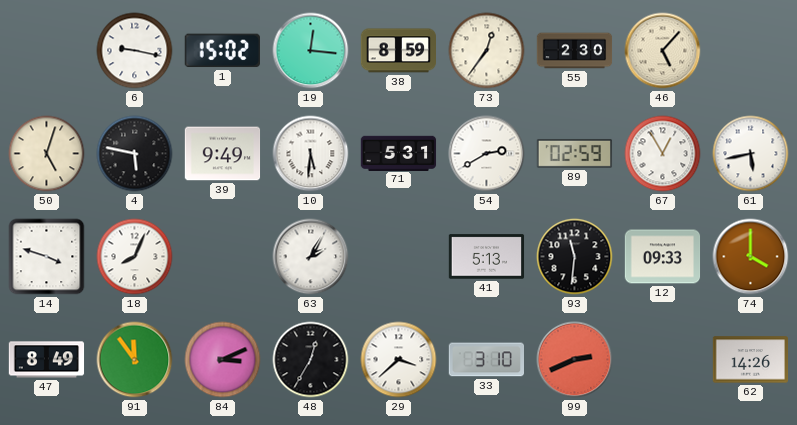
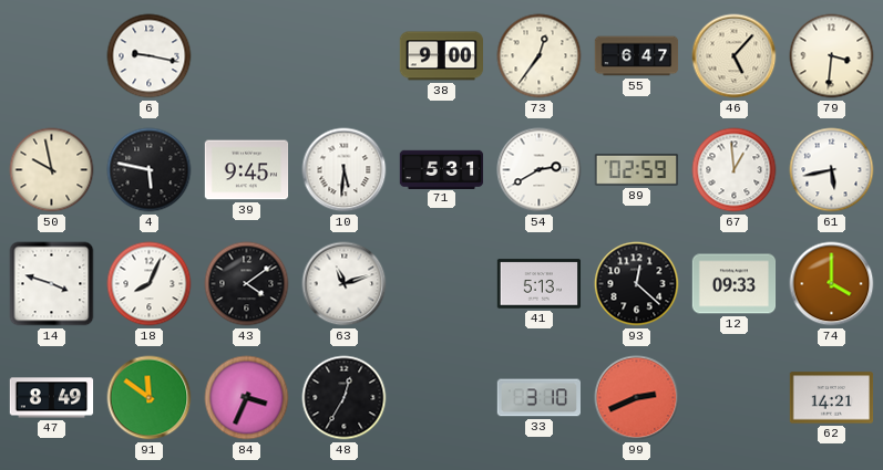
1: 15:02 -> none
19: 12:16 -> none
38: 8:59 -> 9:00
55: 2:30 -> 6:47
79: none -> 3:31
50: 5:03 -> 9:58
39: 9:49 -> 9:45
67: 12:55 -> 12:59
43: none -> 4:09
63: 2:05 -> 11:12
93: 11:31 -> 12:22
91: 11:54 -> 11:51
84: 3:11 -> 3:34
29: 3:38 -> none
62: 14:26 -> 14:21
